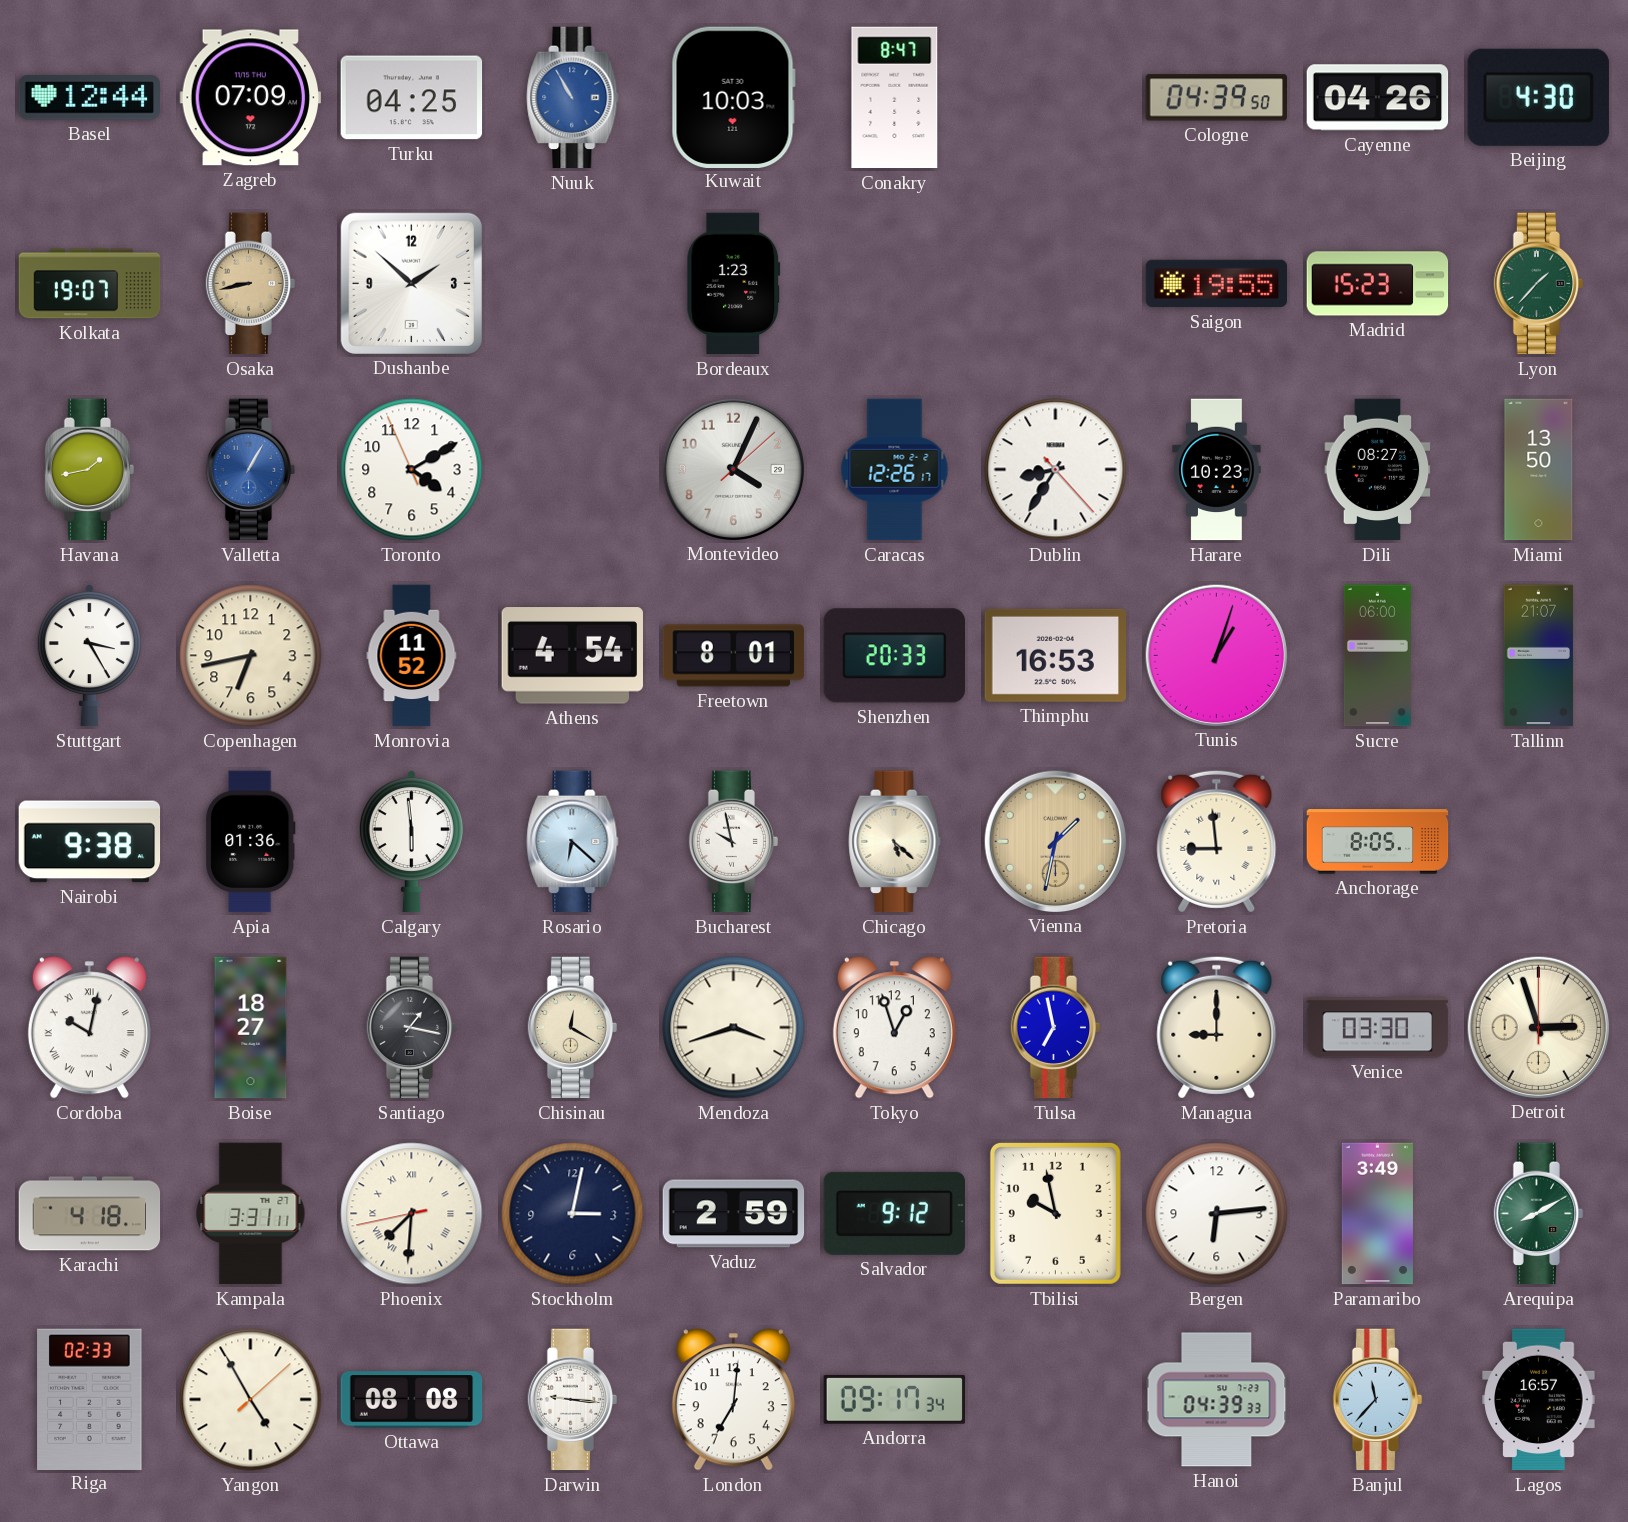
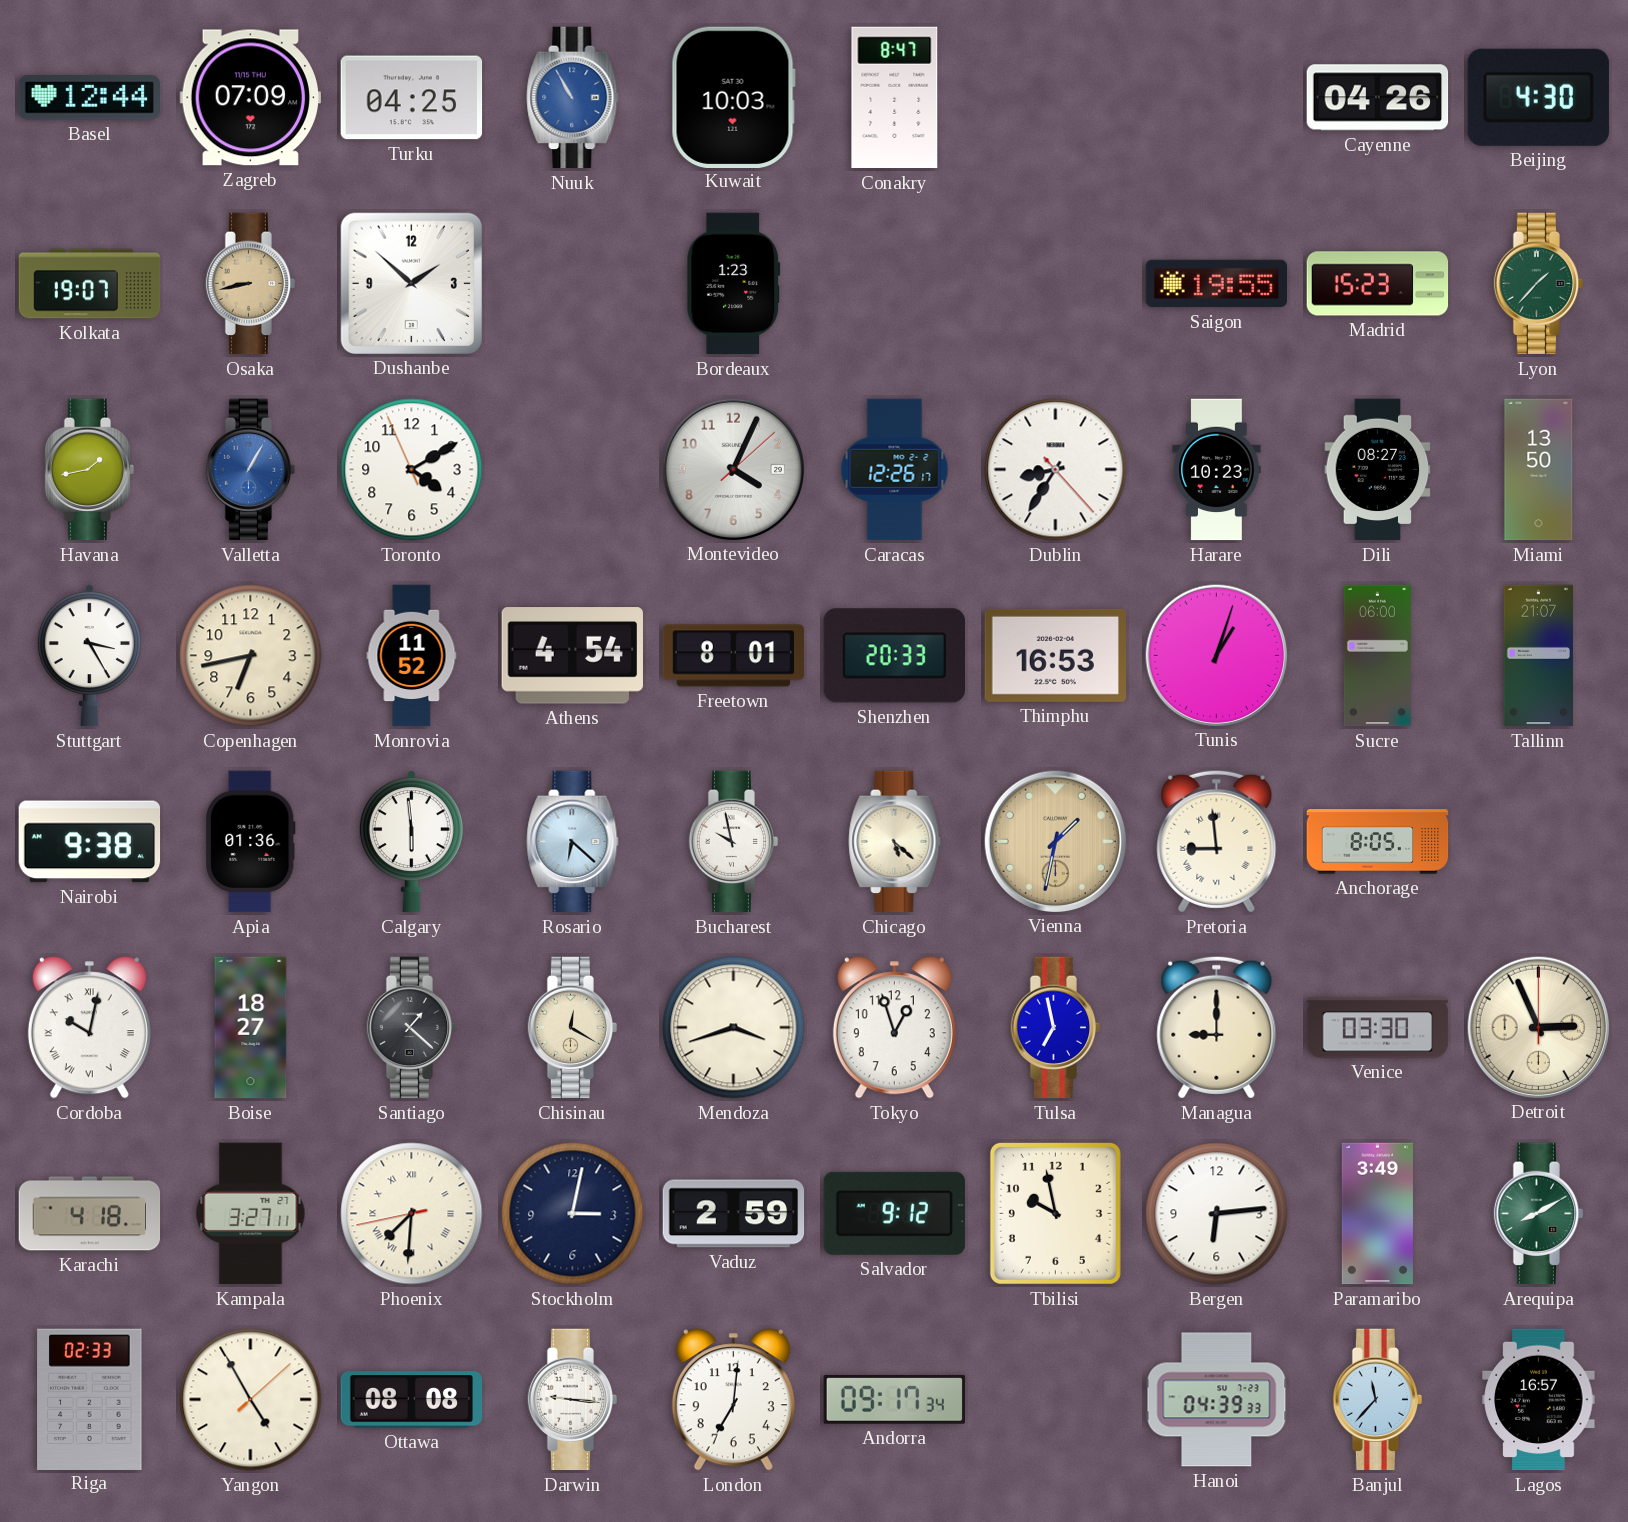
Cologne: 04:39 -> none
Santiago: 1:17 -> 1:22
Detroit: 2:57 -> 2:56
Kampala: 3:31 -> 3:27
